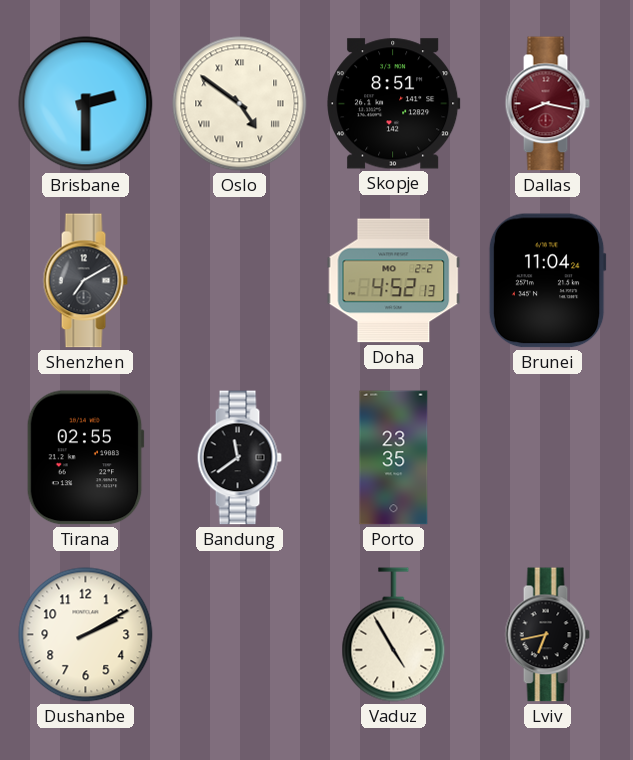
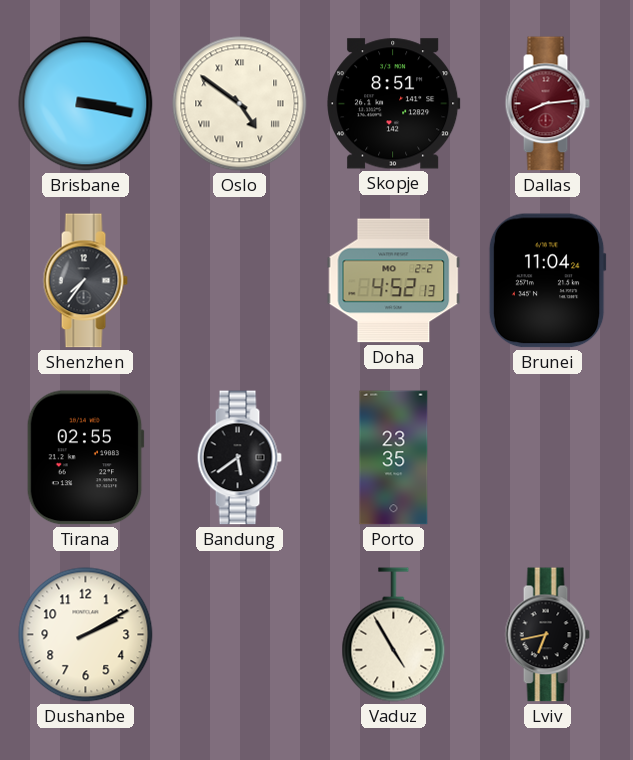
Brisbane: 2:30 -> 3:17
Dallas: 8:17 -> 8:14
Shenzhen: 7:10 -> 7:36
Bandung: 11:39 -> 5:39
